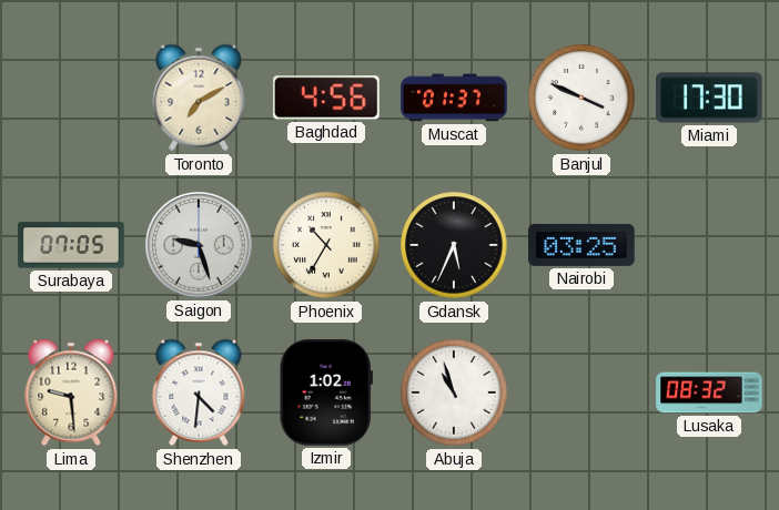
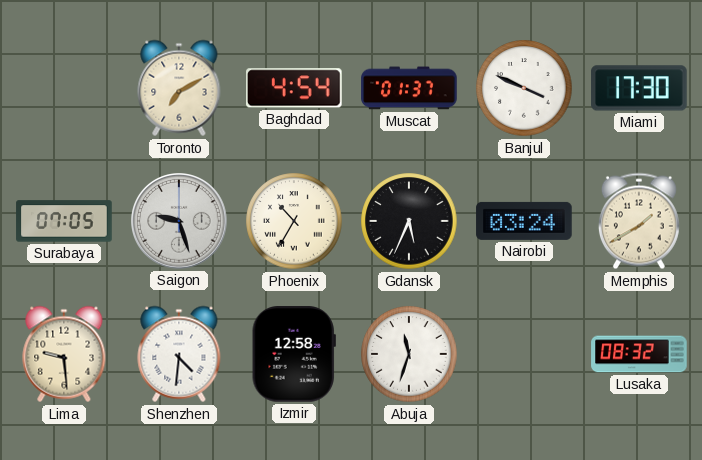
Baghdad: 4:56 -> 4:54
Nairobi: 03:25 -> 03:24
Memphis: none -> 1:40
Izmir: 1:02 -> 12:58
Abuja: 10:57 -> 11:33
